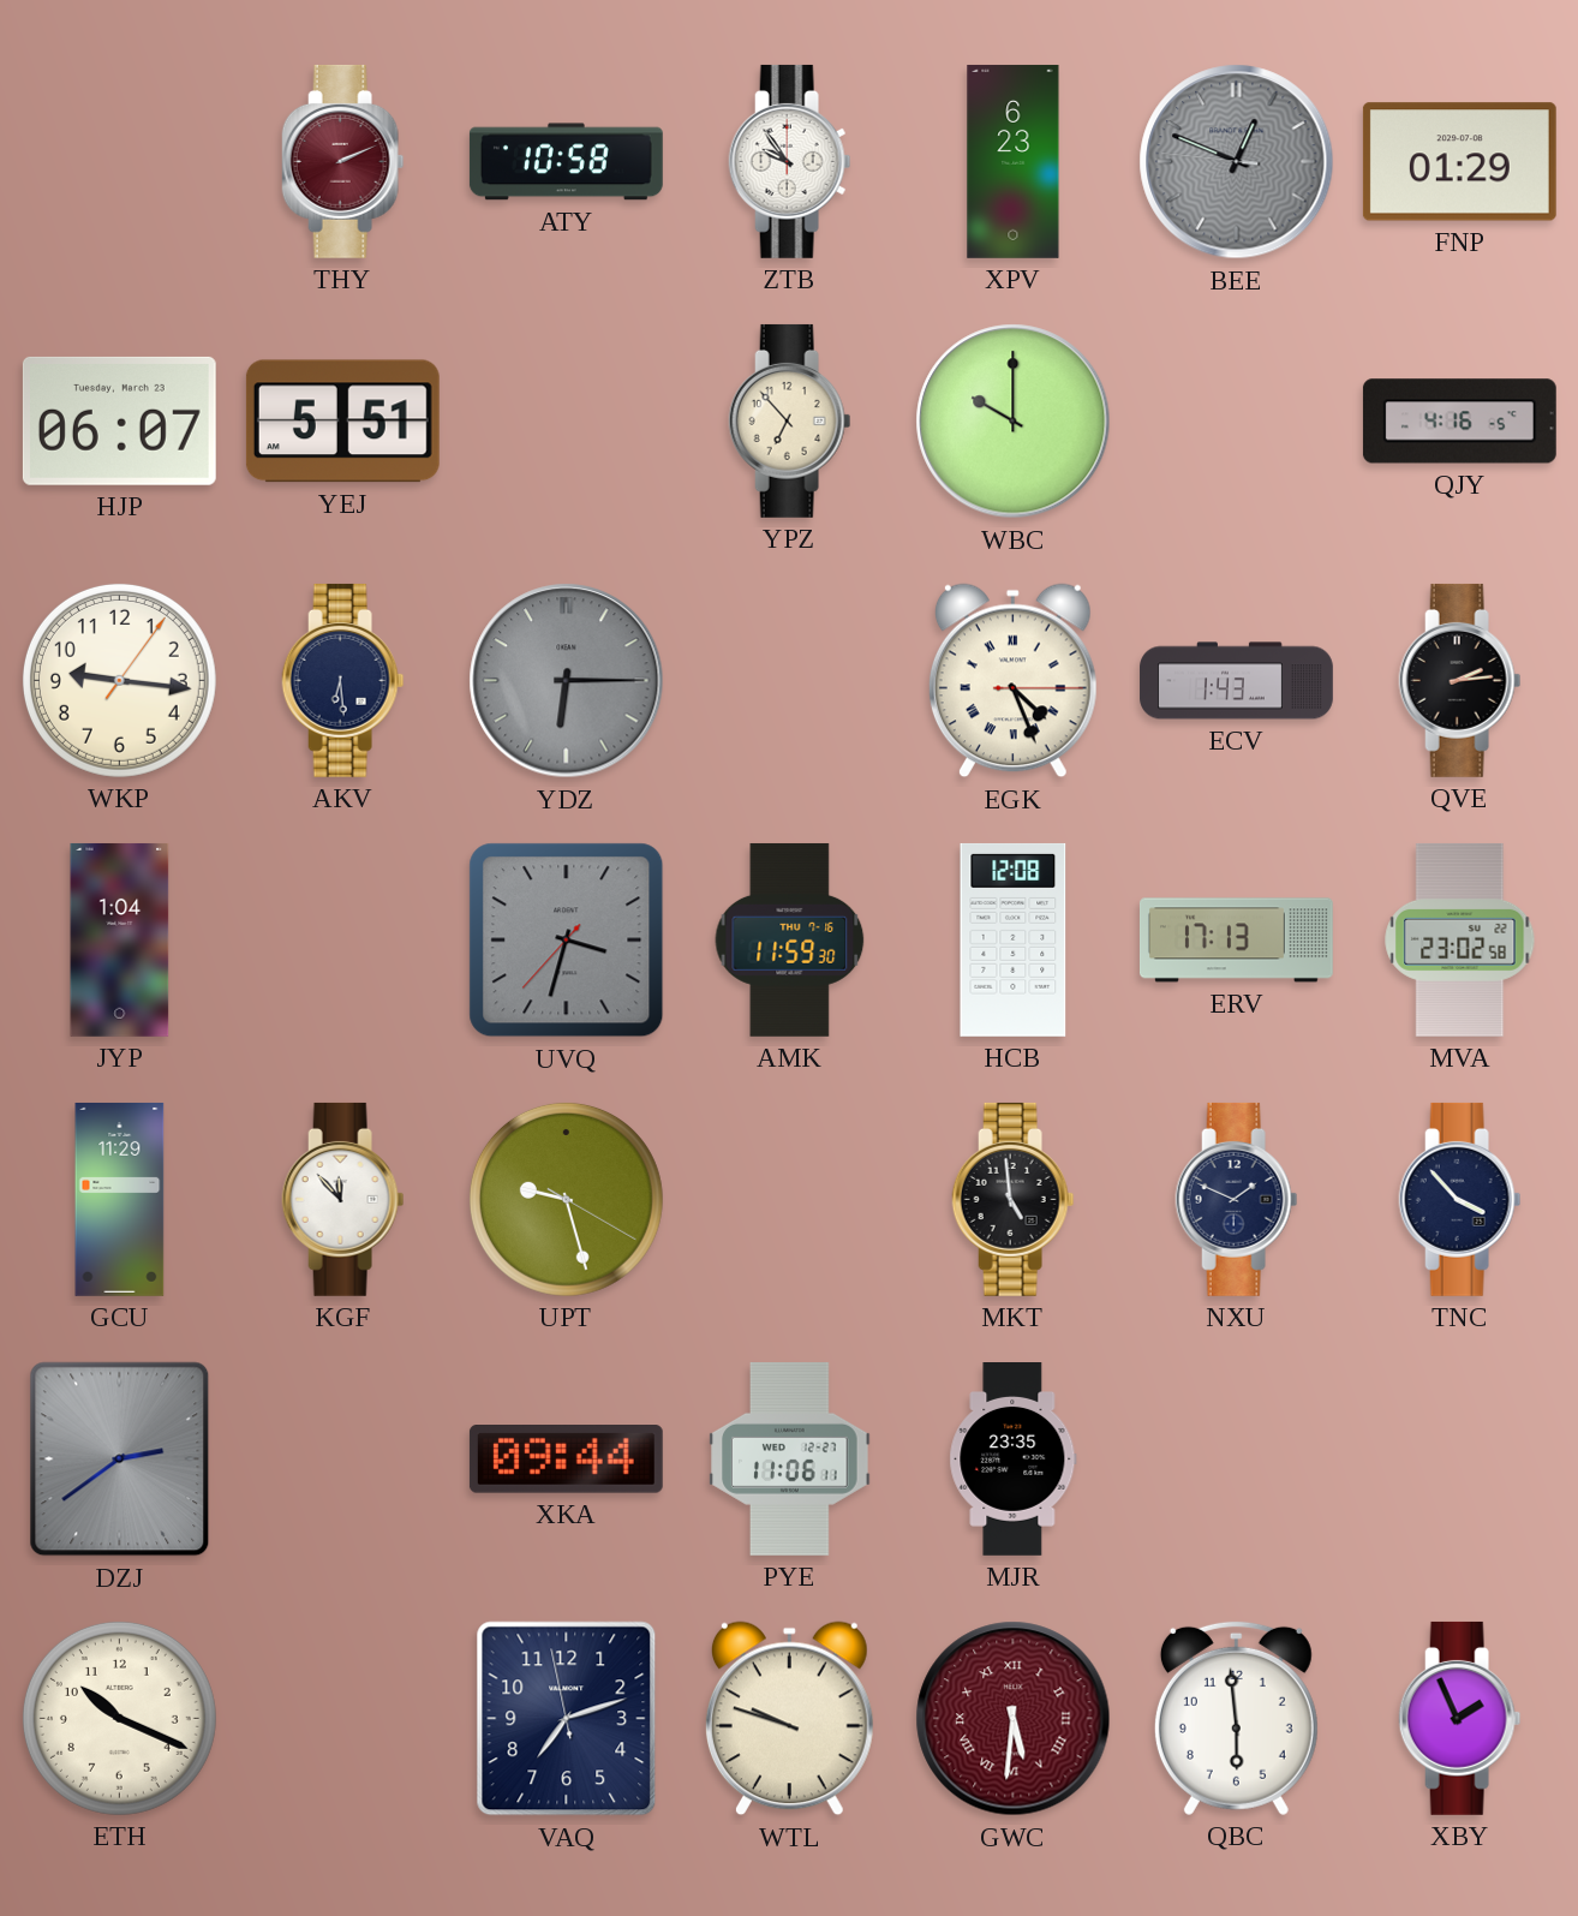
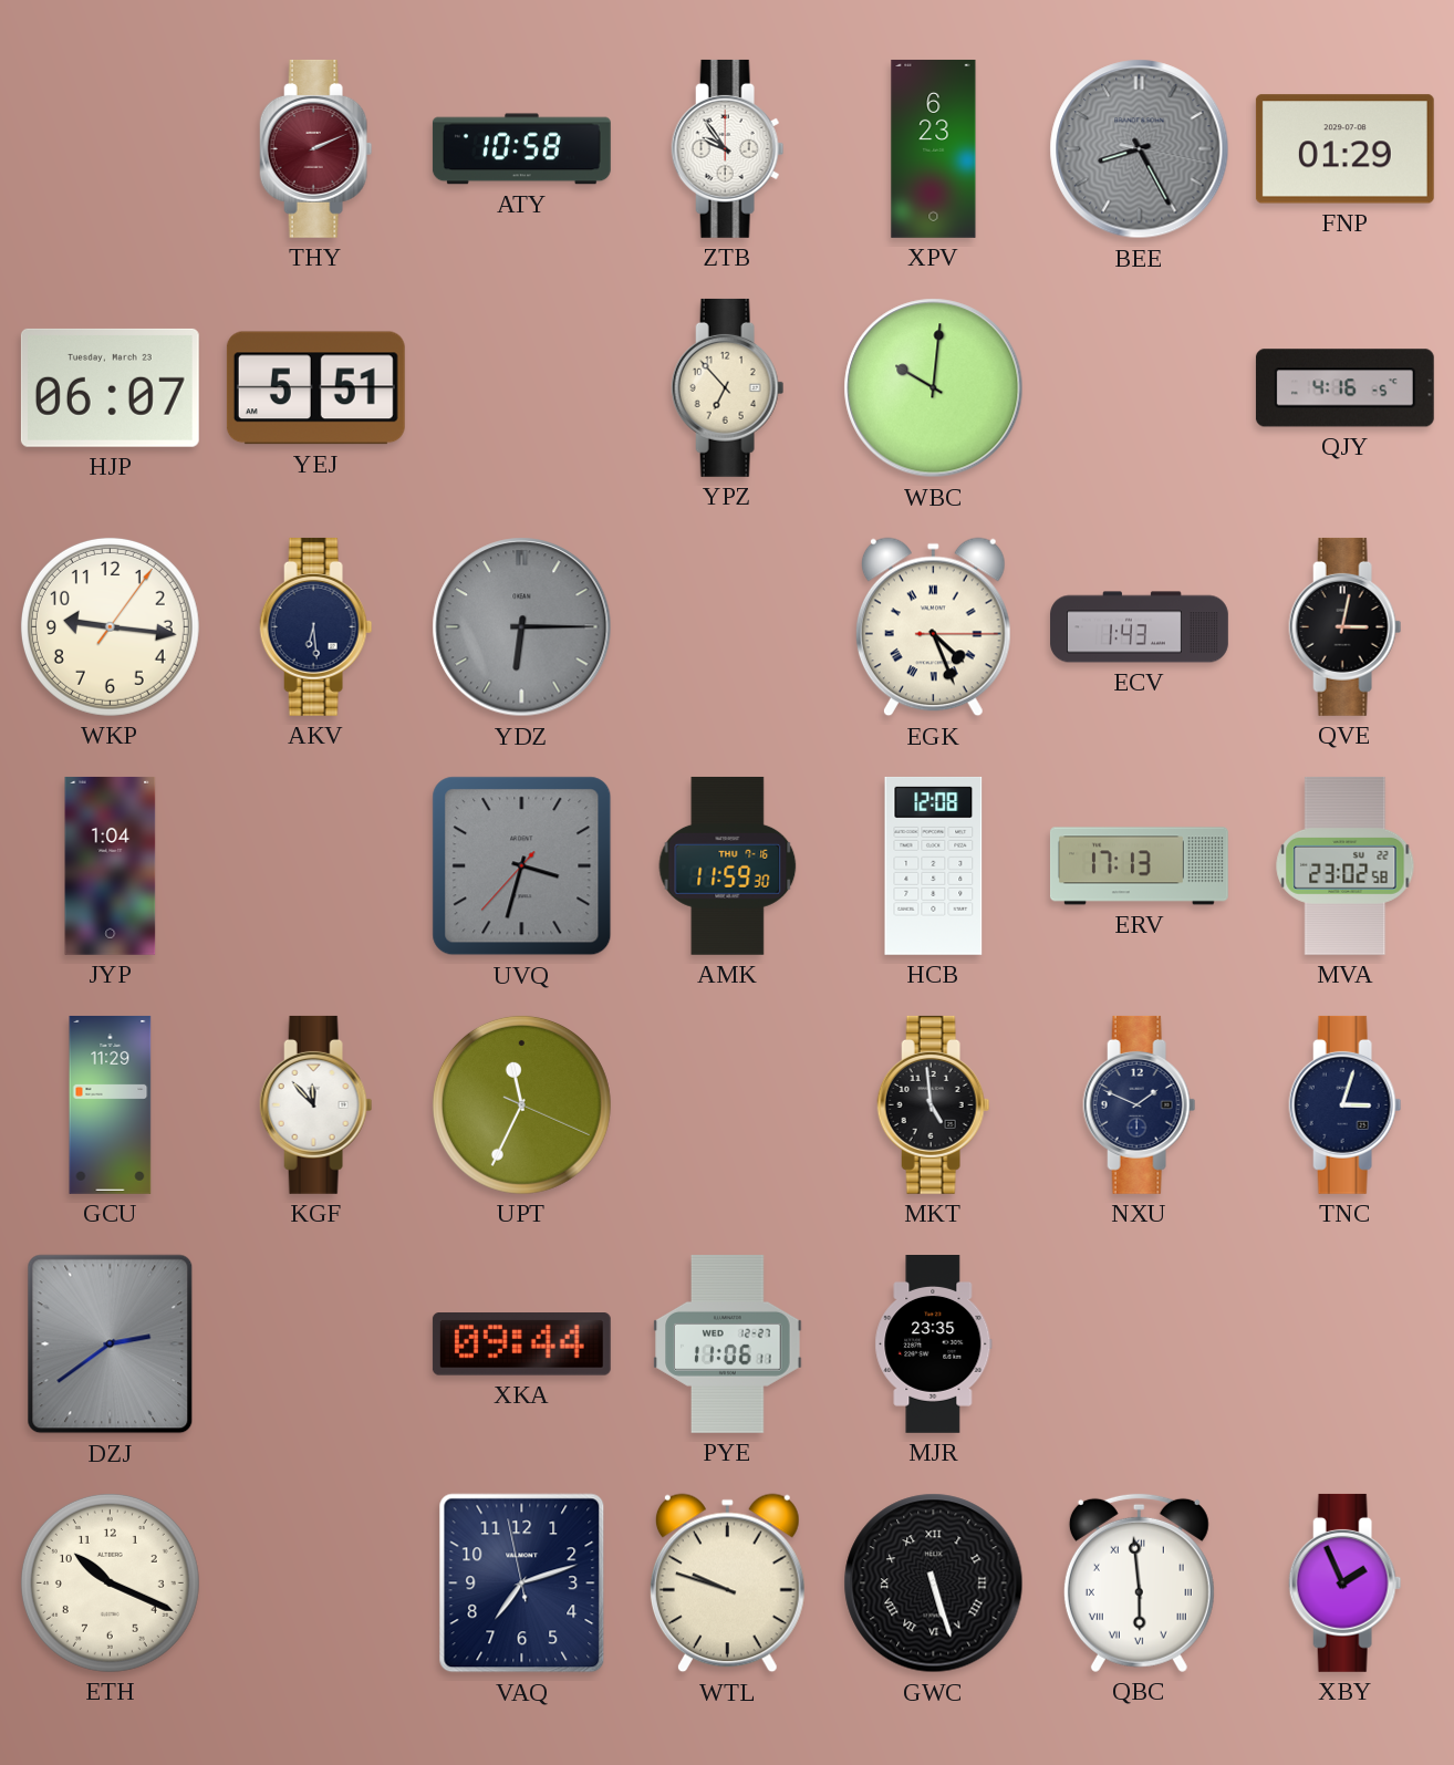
BEE: 12:48 -> 8:25
WBC: 10:00 -> 10:01
QVE: 2:14 -> 3:02
UPT: 9:27 -> 11:34
TNC: 3:53 -> 3:03
GWC: 5:31 -> 5:27
GWC dial: burgundy -> black
QBC numerals: Arabic -> Roman
